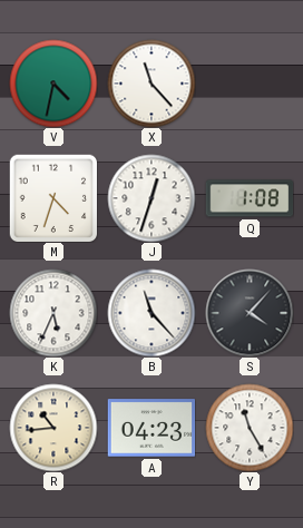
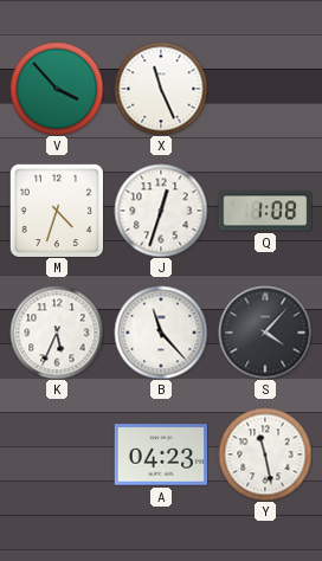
V: 4:32 -> 3:53
X: 11:23 -> 11:26
R: 10:44 -> none
Y: 11:25 -> 11:28
